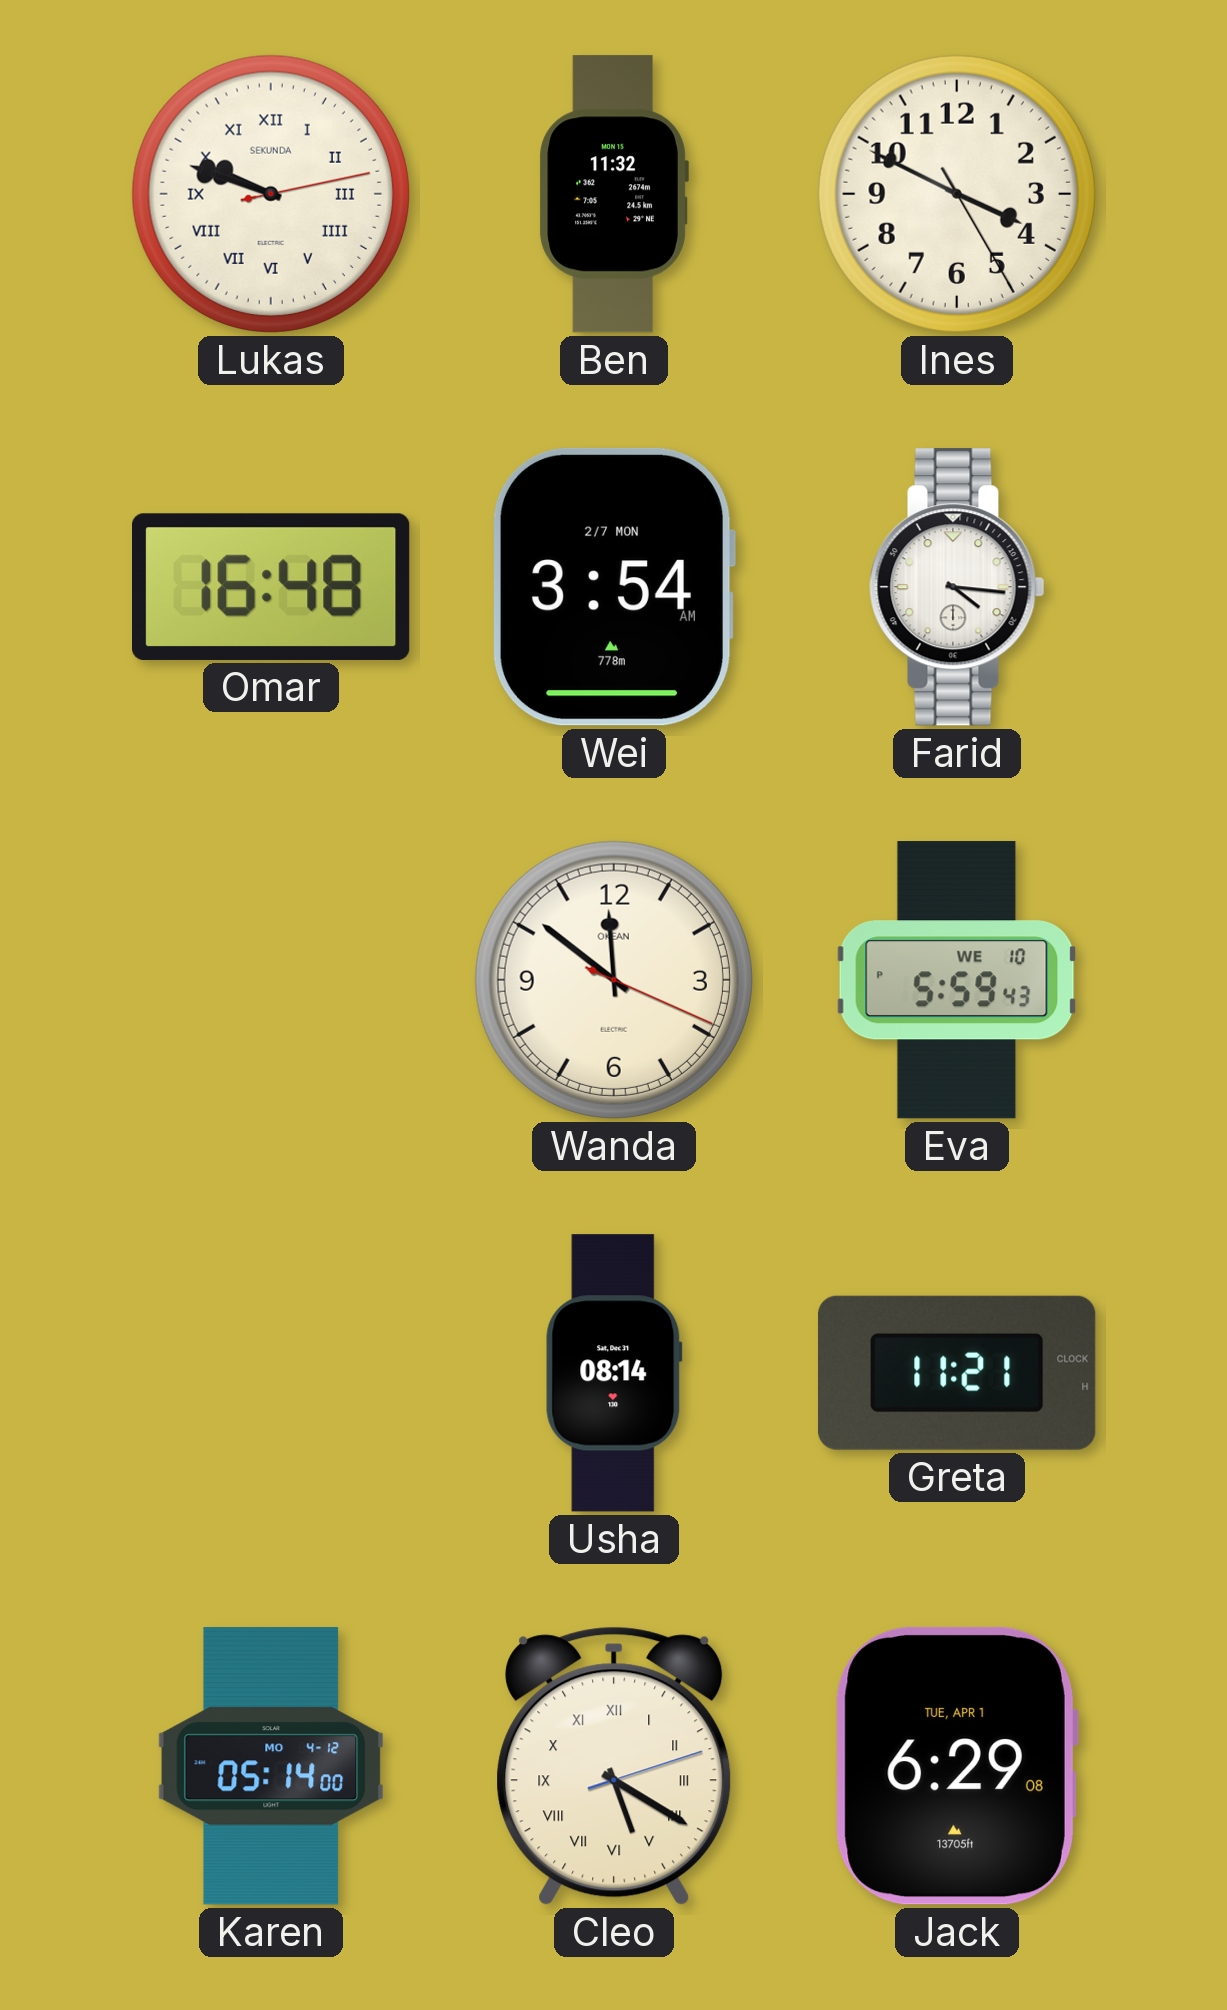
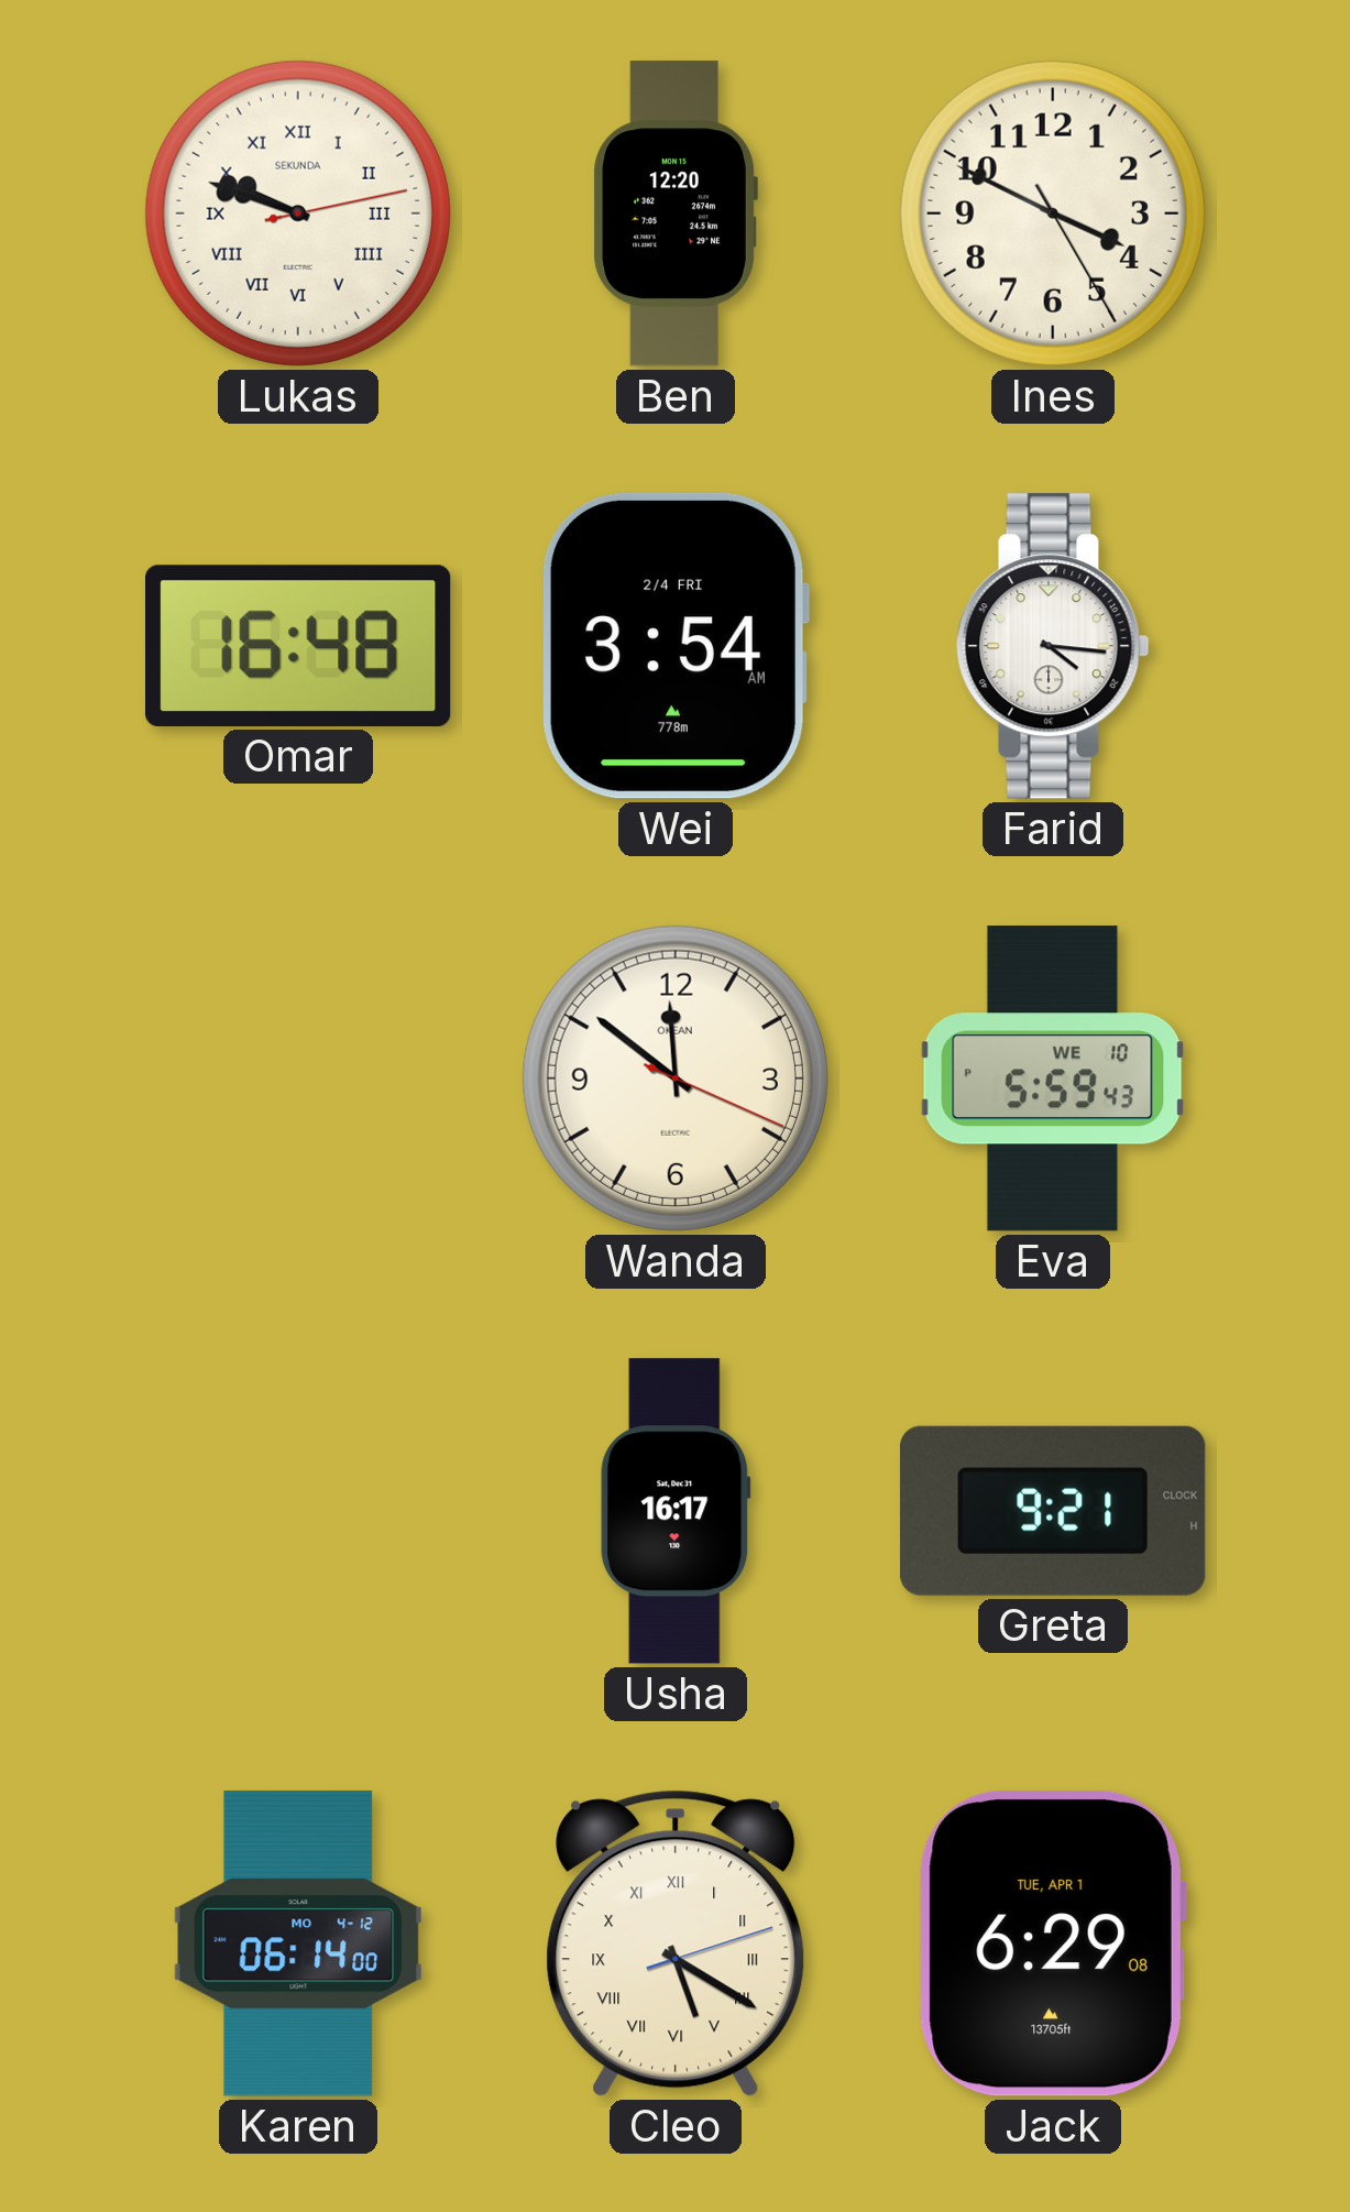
Ben: 11:32 -> 12:20
Wei date: 2/7 MON -> 2/4 FRI
Usha: 08:14 -> 16:17
Greta: 11:21 -> 9:21
Karen: 05:14 -> 06:14
